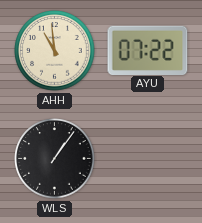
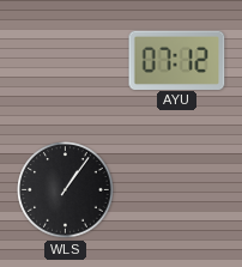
AHH: 10:59 -> none
AYU: 07:22 -> 07:12
